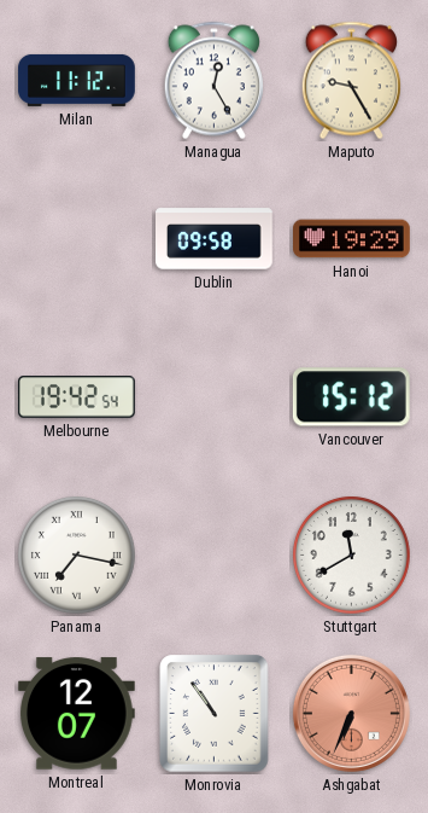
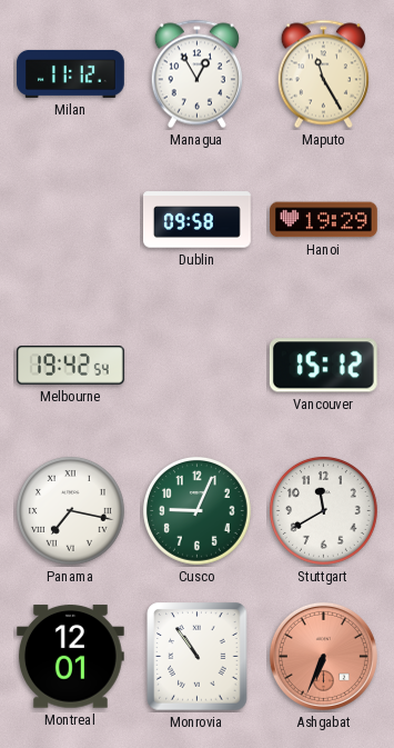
Managua: 12:25 -> 12:55
Maputo: 9:25 -> 11:25
Cusco: none -> 9:04
Montreal: 12:07 -> 12:01
